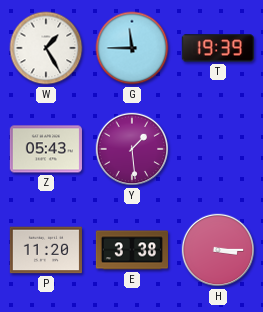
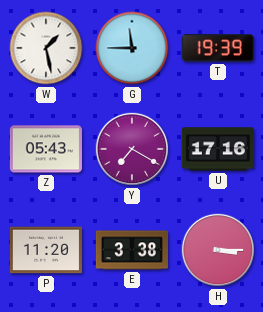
W: 1:25 -> 1:28
Y: 1:29 -> 7:20
U: none -> 17:16
